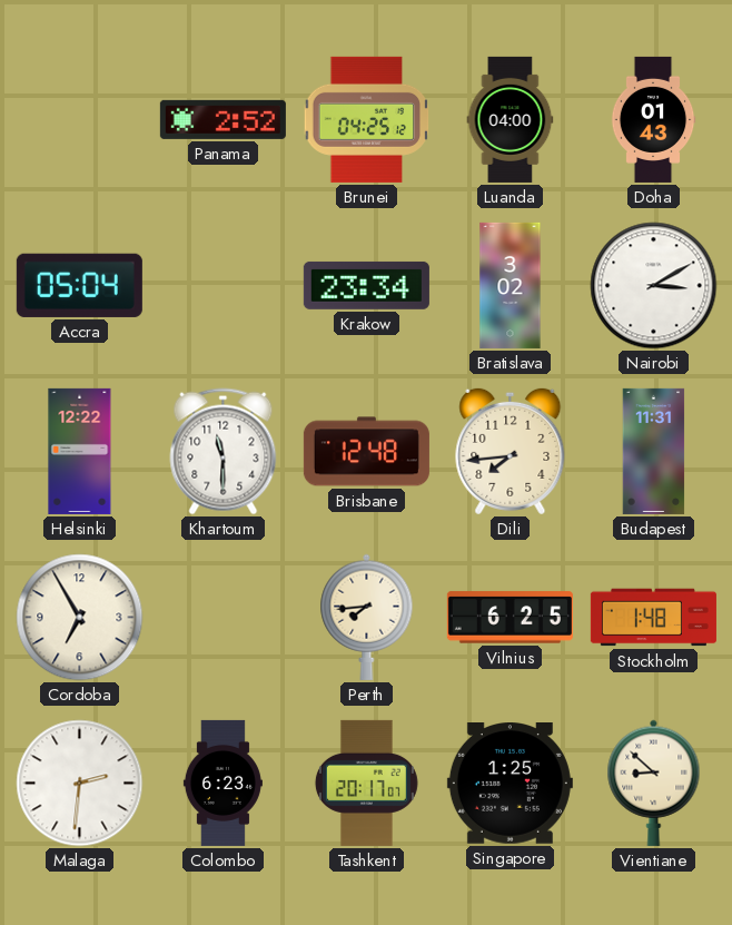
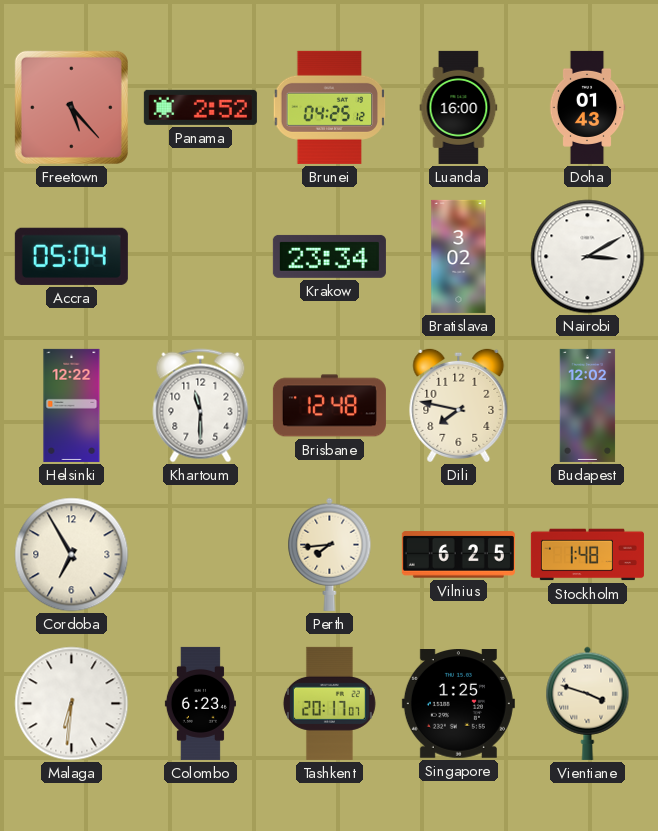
Freetown: none -> 5:23
Luanda: 04:00 -> 16:00
Dili: 7:44 -> 7:47
Budapest: 11:31 -> 12:02
Malaga: 2:31 -> 6:31
Vientiane: 8:52 -> 3:48
